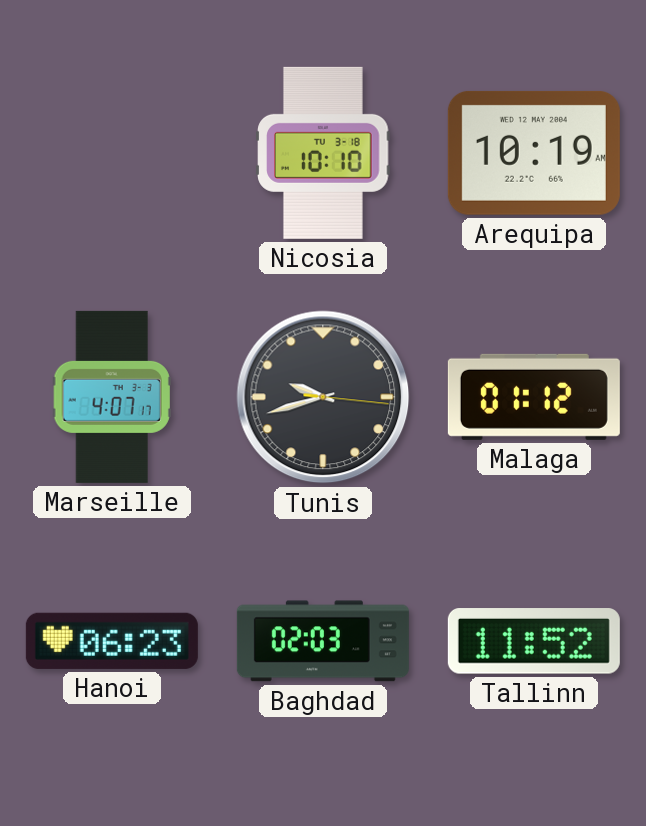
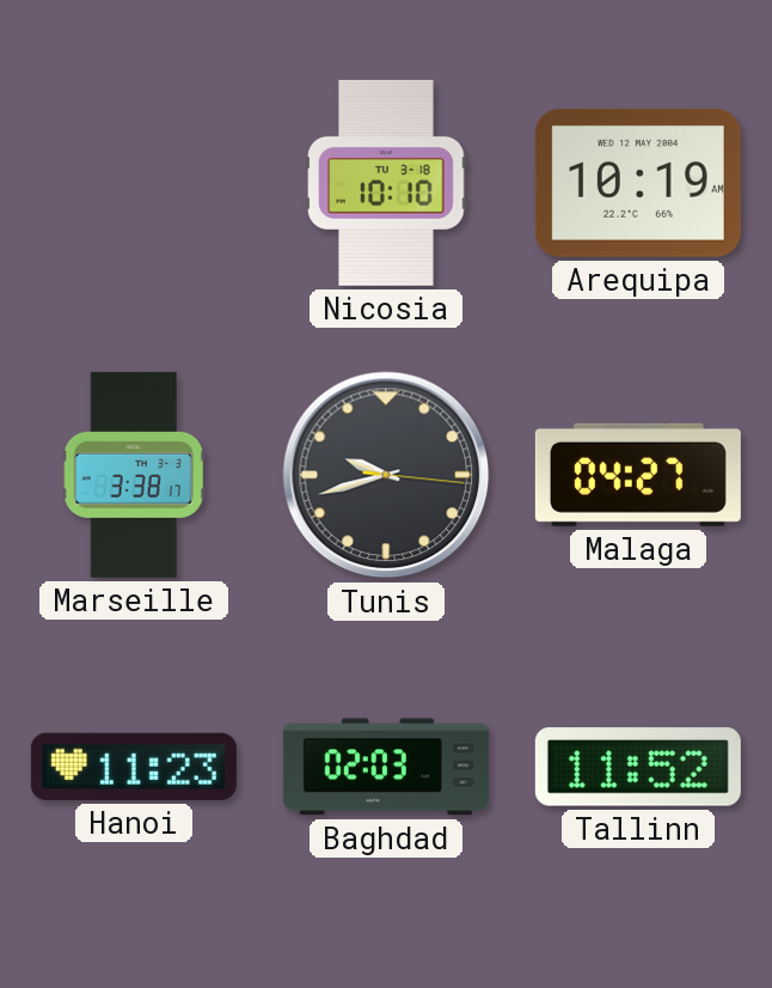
Marseille: 4:07 -> 3:38
Malaga: 01:12 -> 04:27
Hanoi: 06:23 -> 11:23
